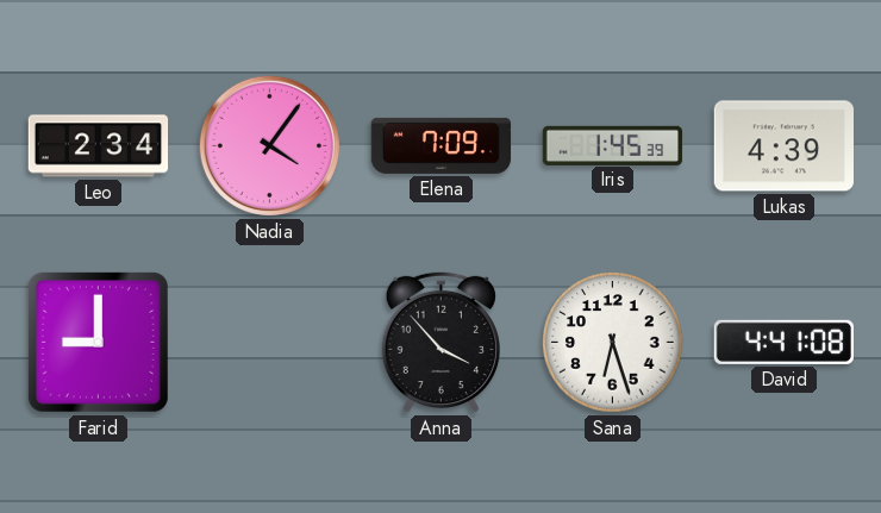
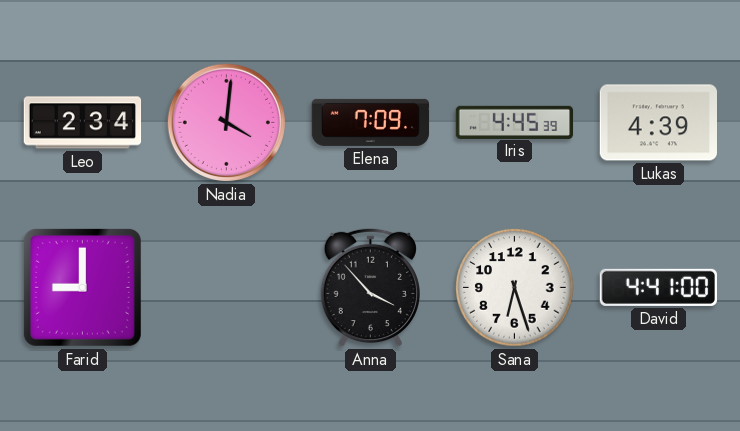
Nadia: 4:06 -> 4:01
Iris: 1:45 -> 4:45
David: 4:41:08 -> 4:41:00
